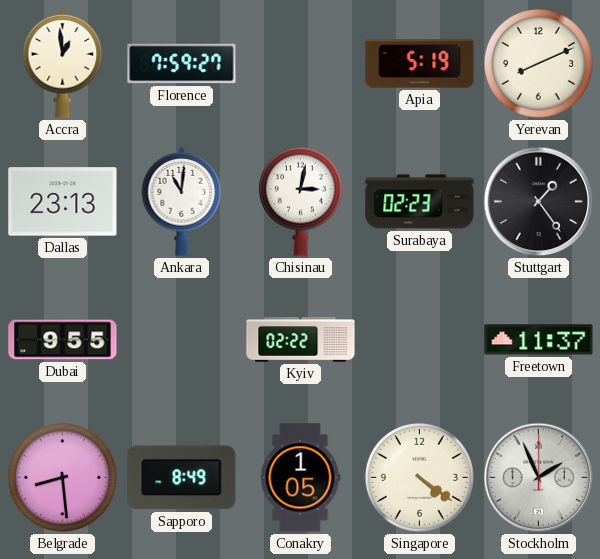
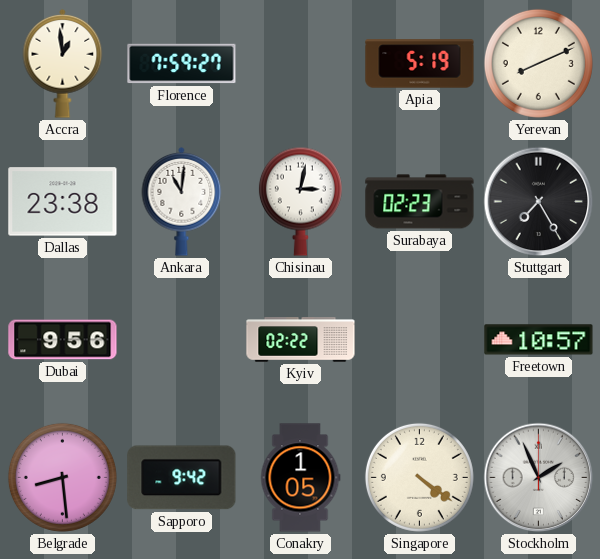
Dallas: 23:13 -> 23:38
Stuttgart: 1:24 -> 7:25
Dubai: 9:55 -> 9:56
Freetown: 11:37 -> 10:57
Sapporo: 8:49 -> 9:42
